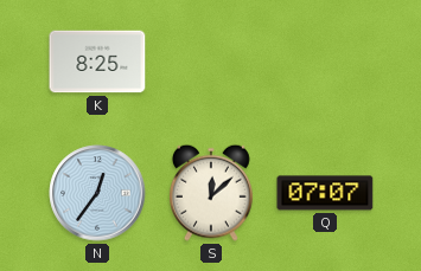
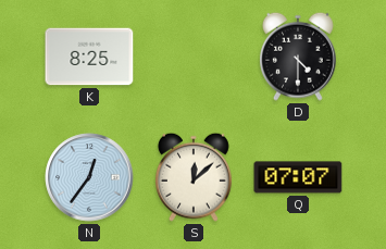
D: none -> 4:30
